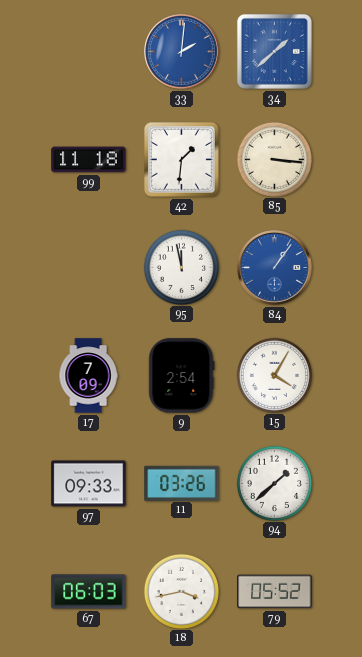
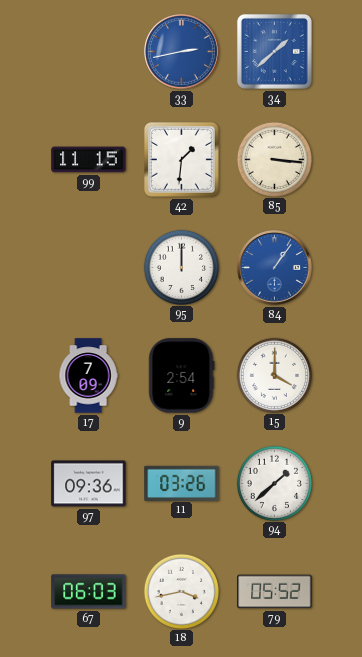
33: 2:01 -> 2:43
99: 11:18 -> 11:15
95: 11:58 -> 12:00
15: 4:05 -> 4:00
97: 09:33 -> 09:36
